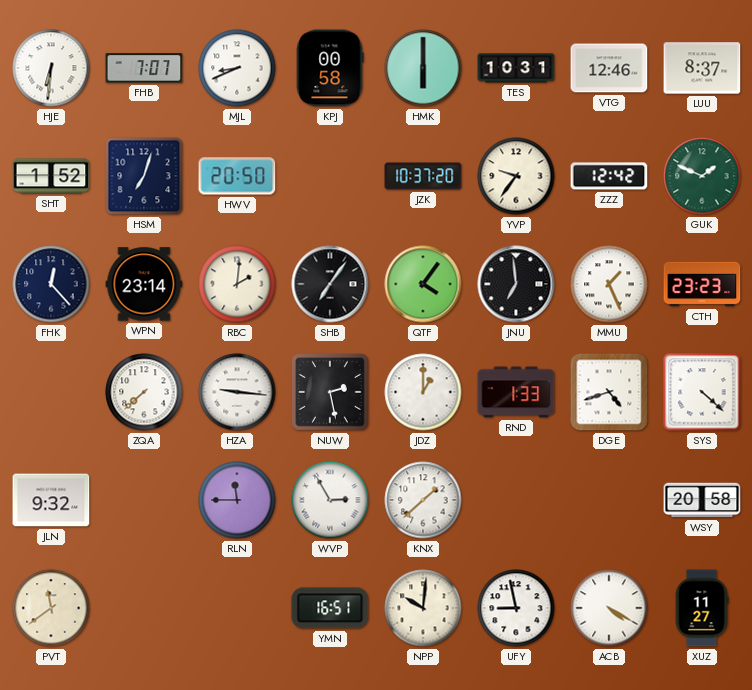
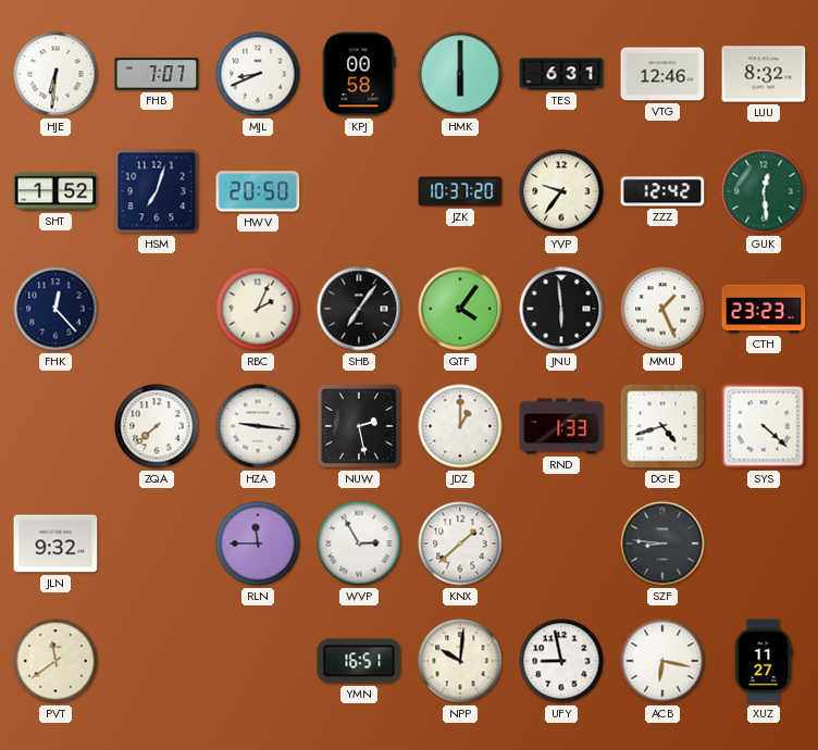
TES: 10:31 -> 6:31
LUU: 8:37 -> 8:32
GUK: 1:49 -> 12:29
WPN: 23:14 -> none
RBC: 2:01 -> 2:04
JNU: 6:59 -> 5:59
SZF: none -> 8:46
WSY: 20:58 -> none
ACB: 4:20 -> 6:17
